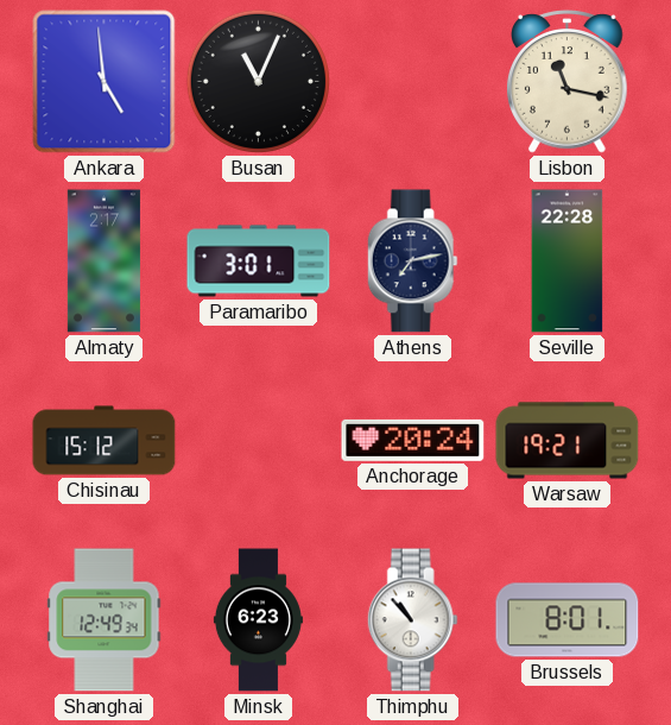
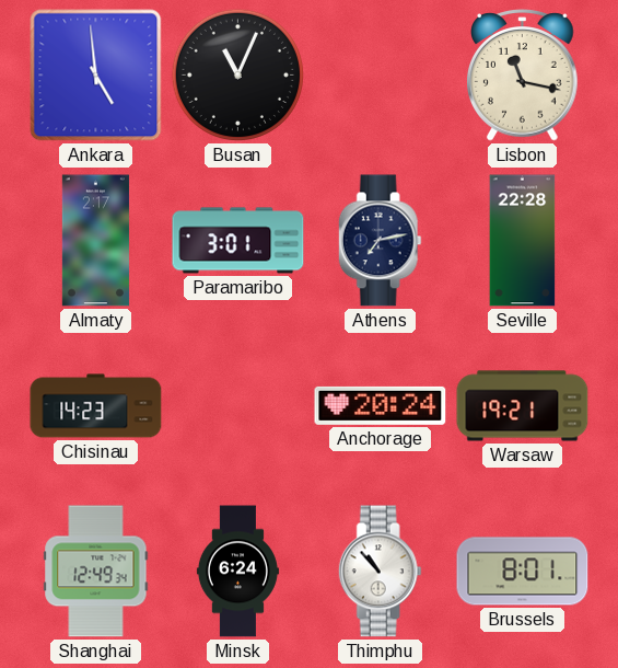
Chisinau: 15:12 -> 14:23
Minsk: 6:23 -> 6:24
